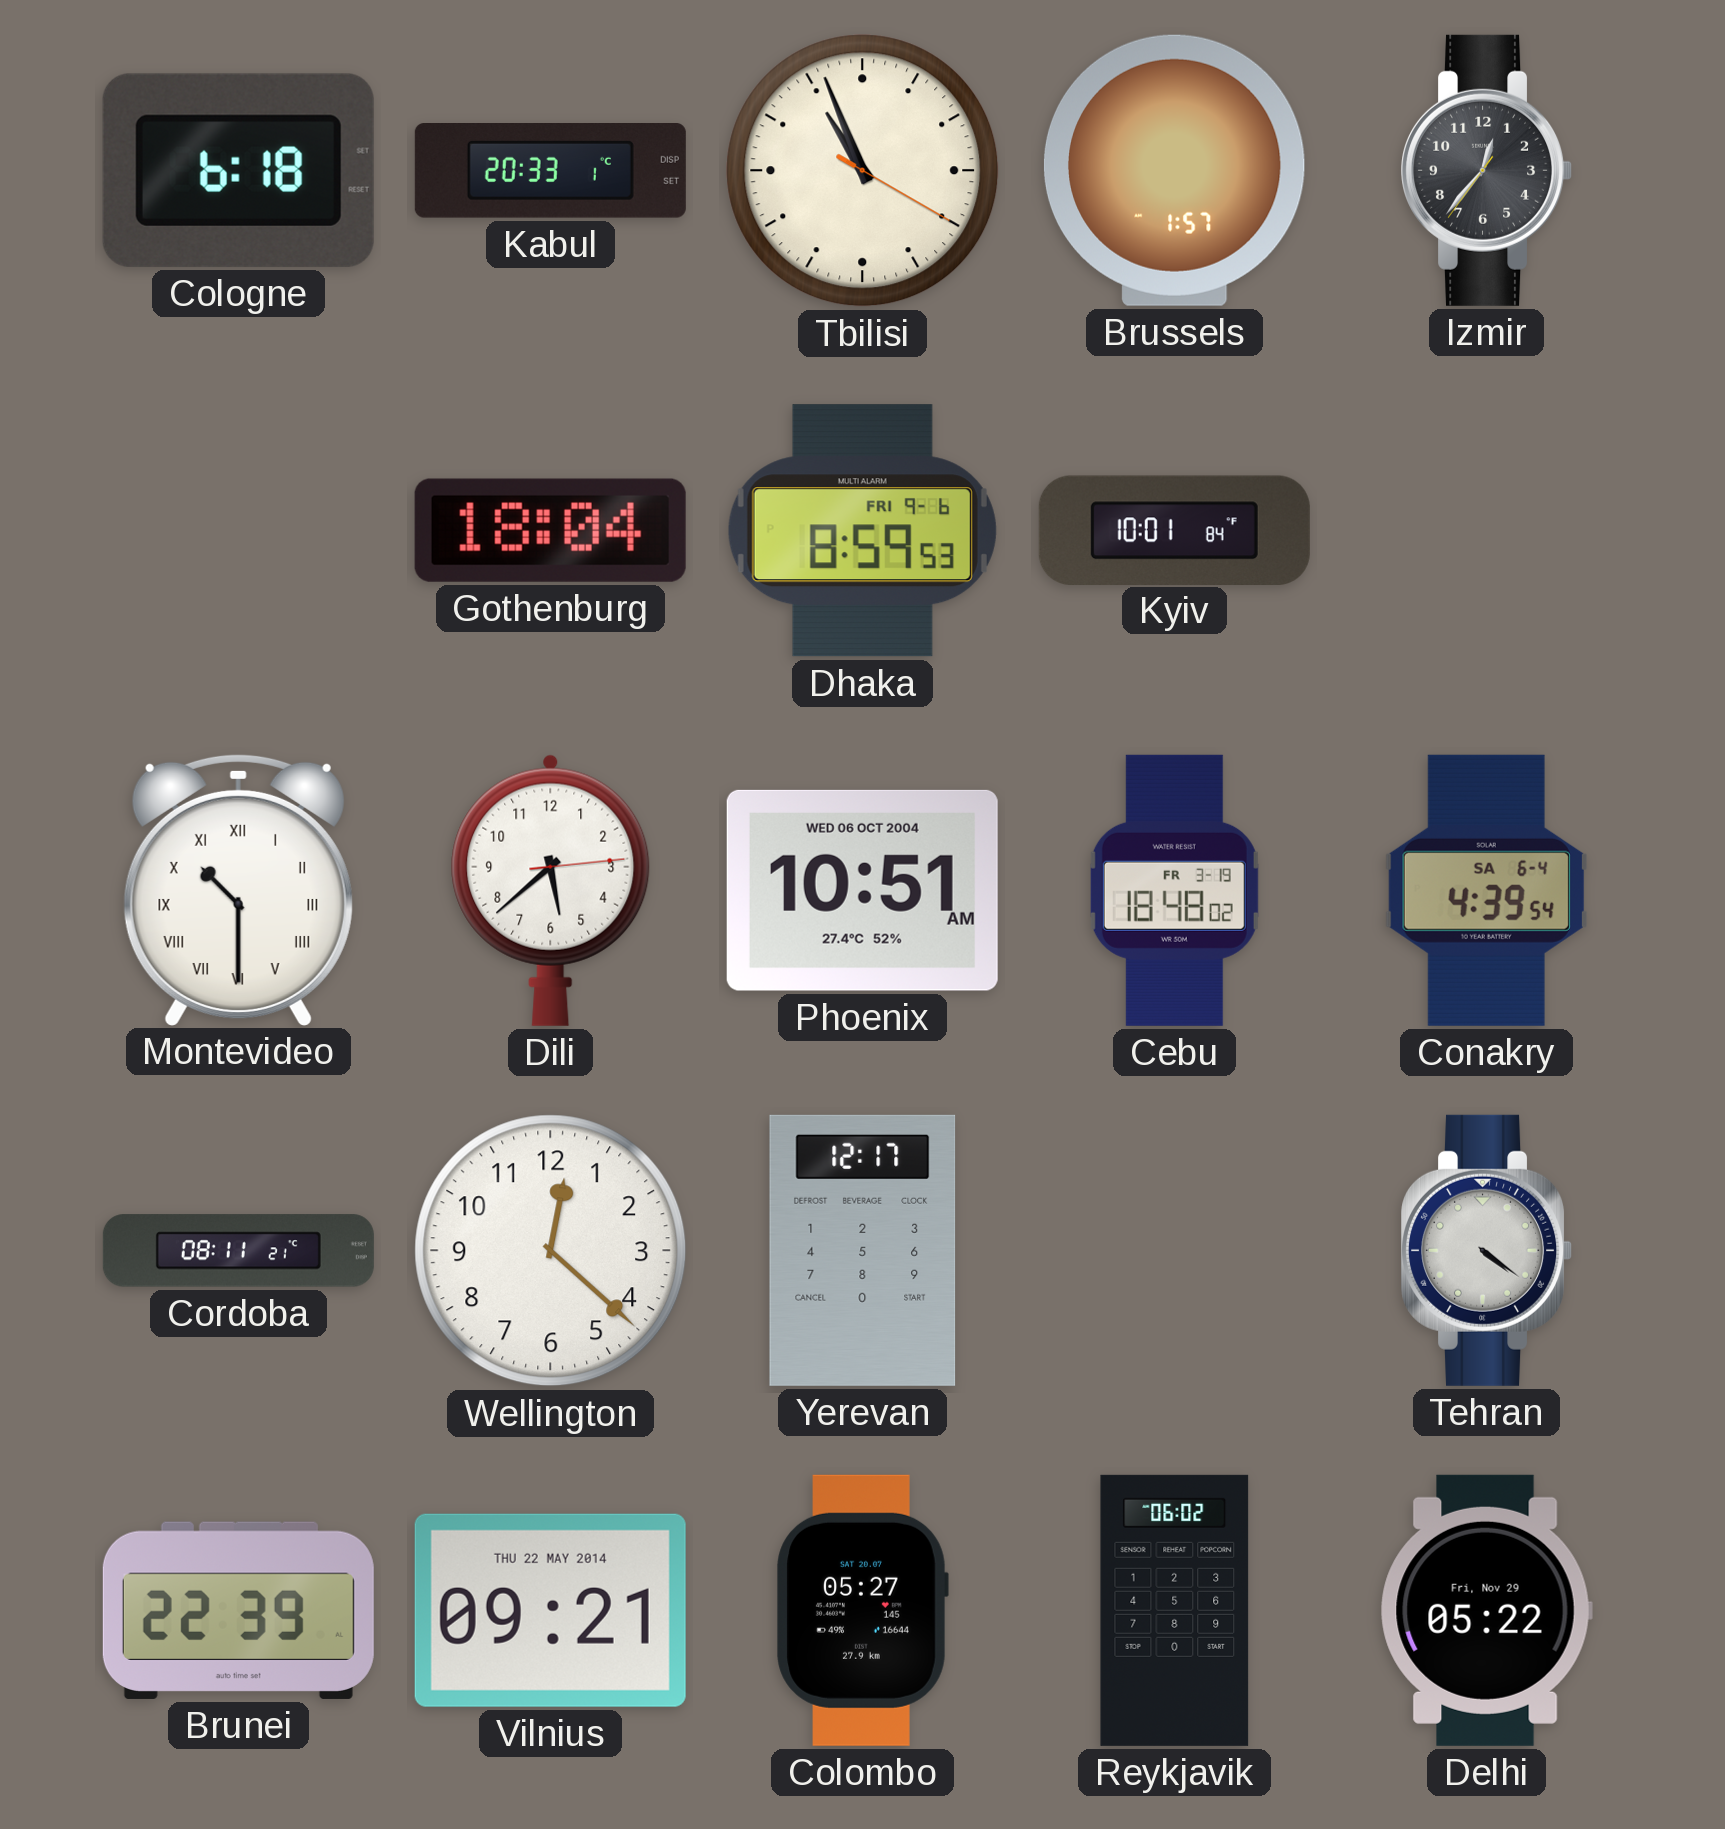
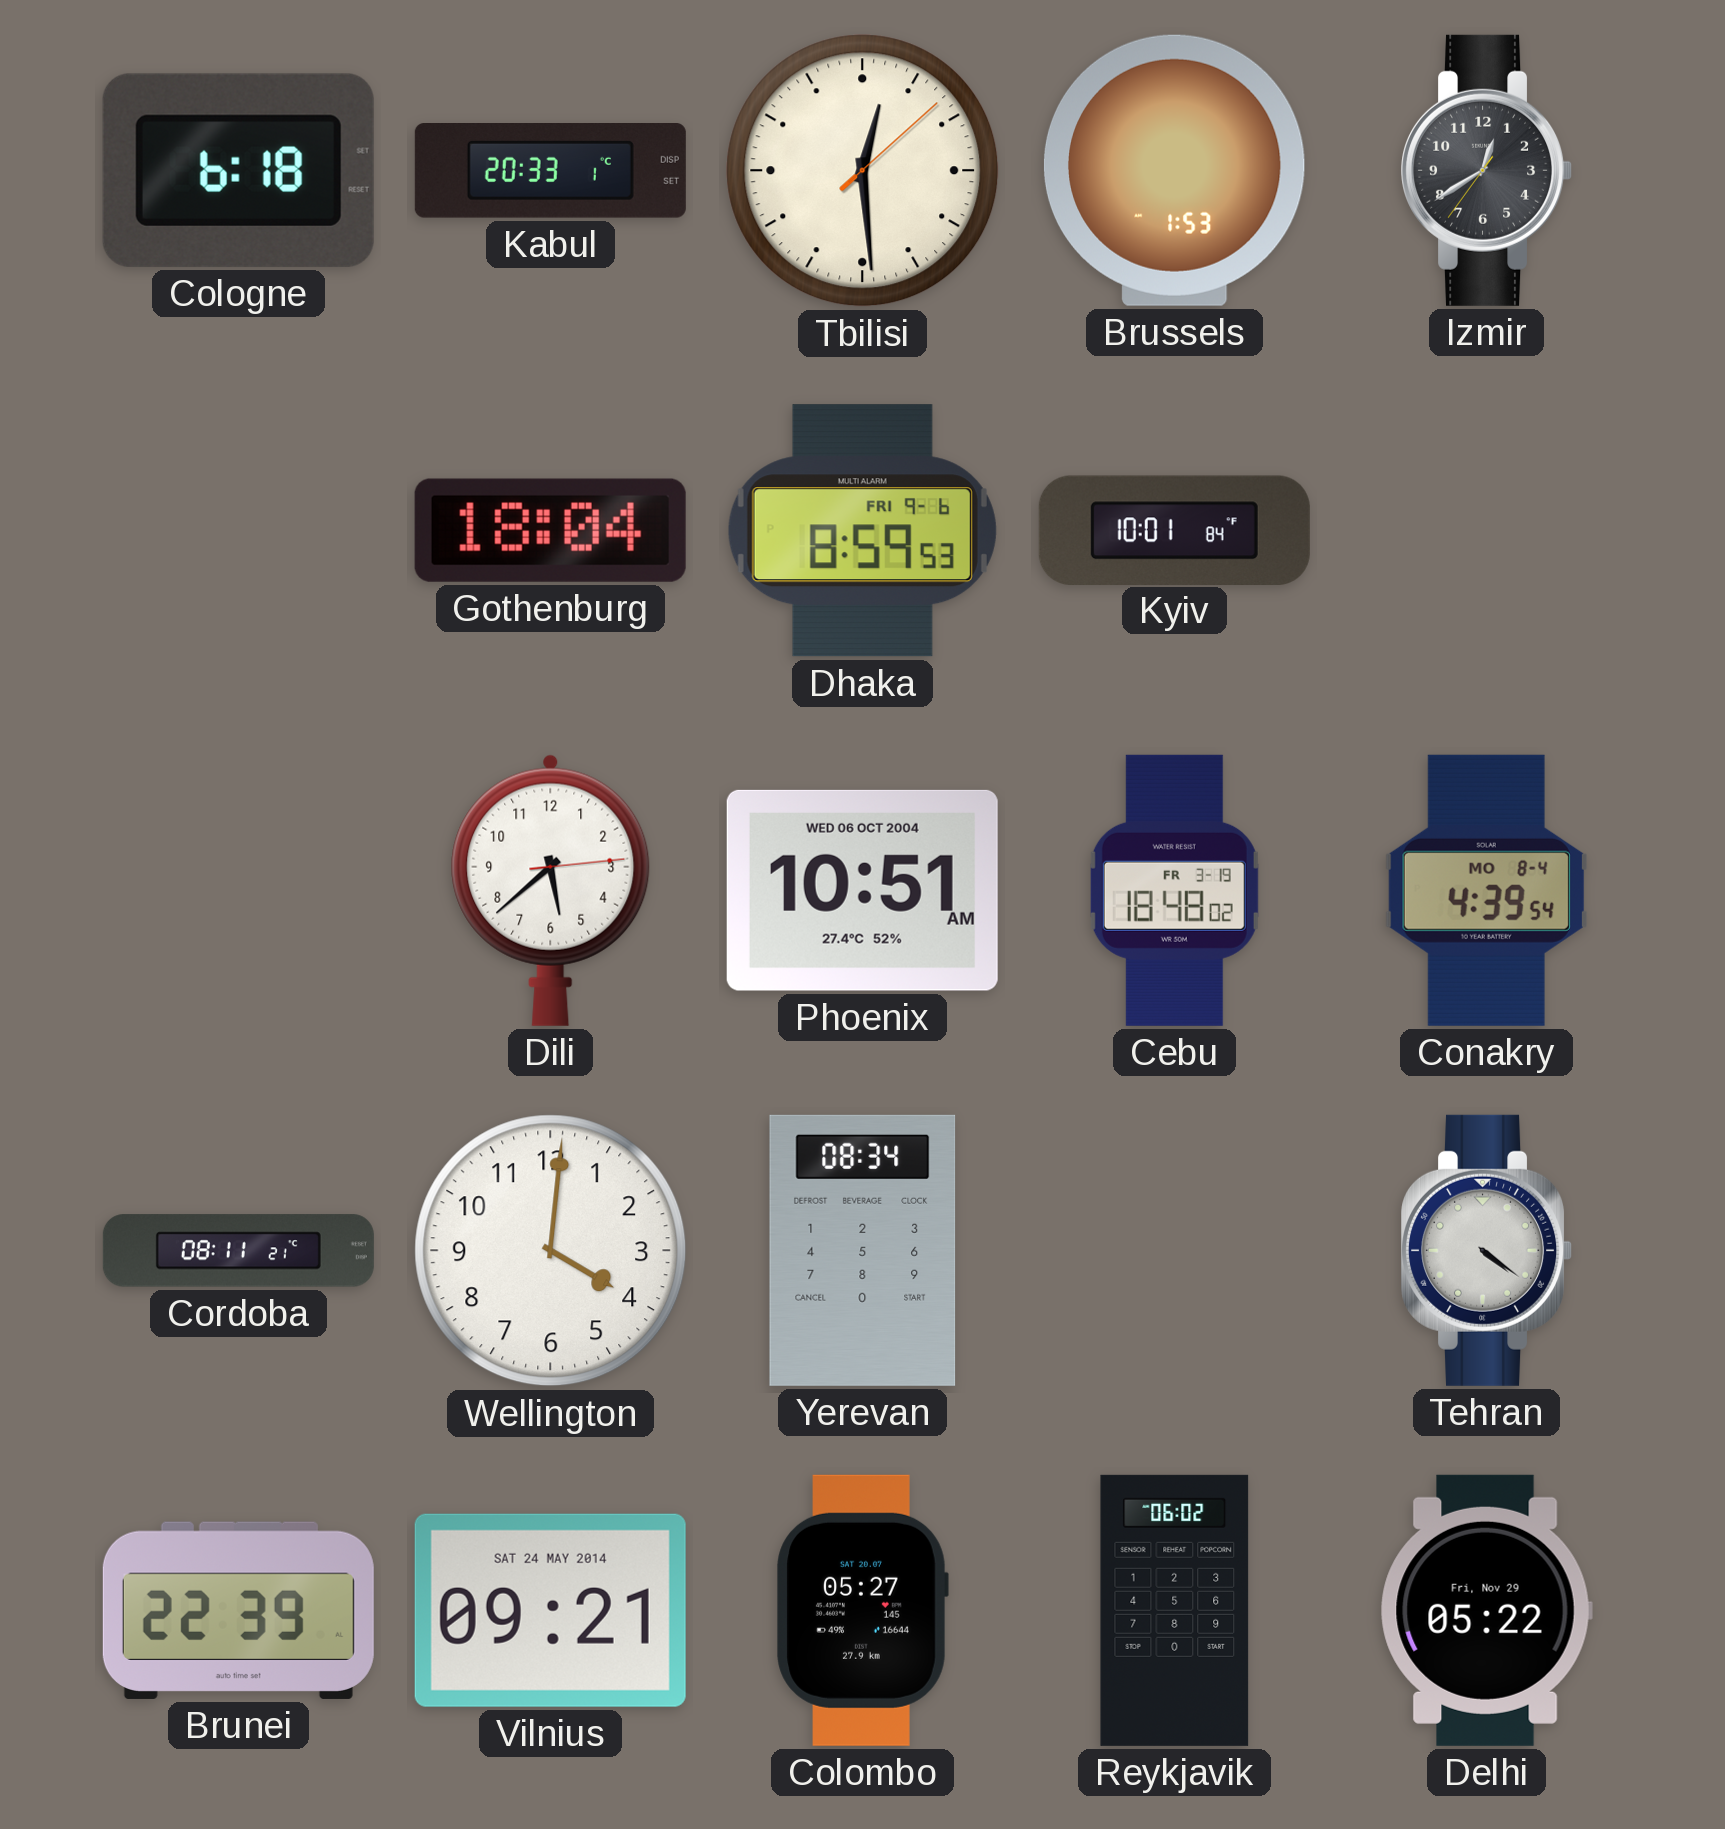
Tbilisi: 10:56 -> 12:29
Brussels: 1:57 -> 1:53
Izmir: 12:36 -> 12:39
Montevideo: 10:30 -> none
Conakry date: SA 6-4 -> MO 8-4
Wellington: 12:22 -> 4:01
Yerevan: 12:17 -> 08:34
Vilnius date: THU 22 MAY 2014 -> SAT 24 MAY 2014
